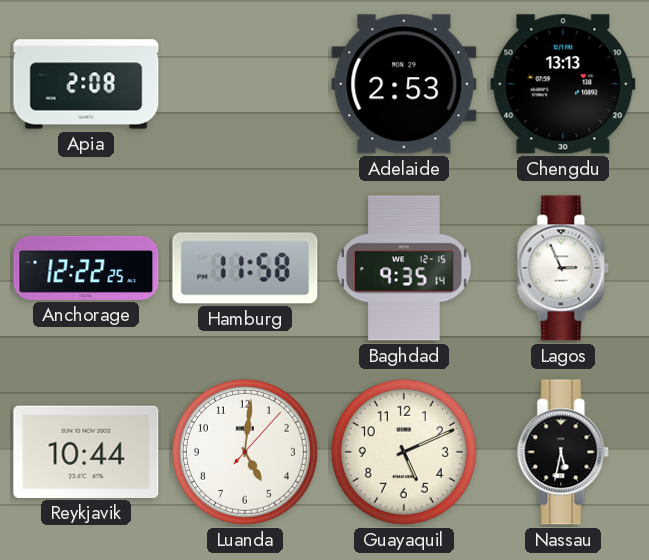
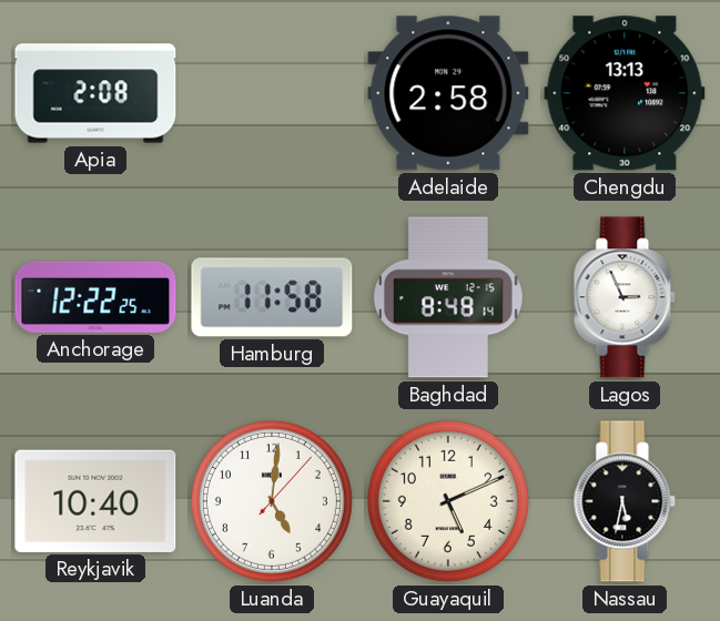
Adelaide: 2:53 -> 2:58
Baghdad: 9:35 -> 8:48
Reykjavik: 10:44 -> 10:40
